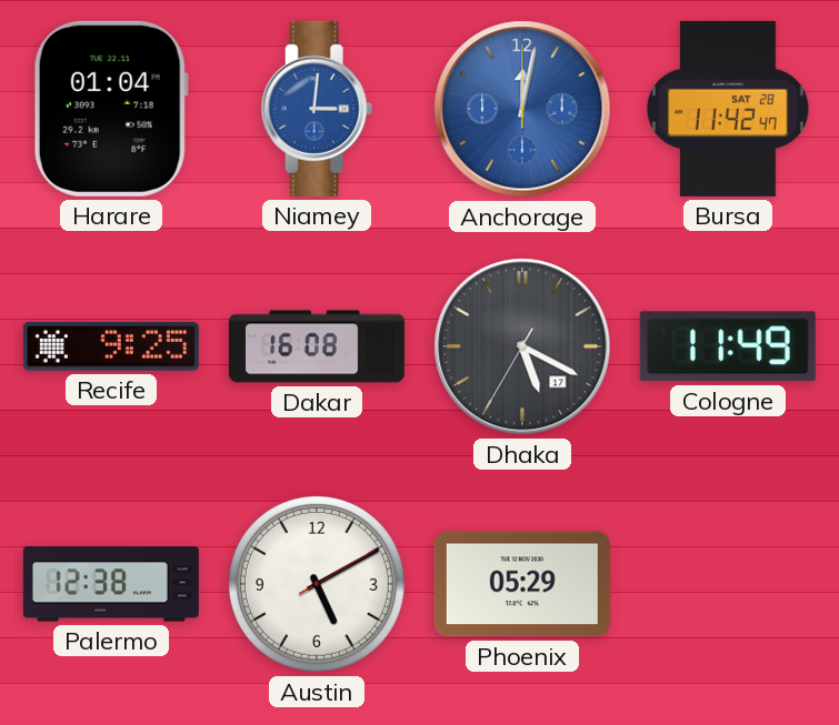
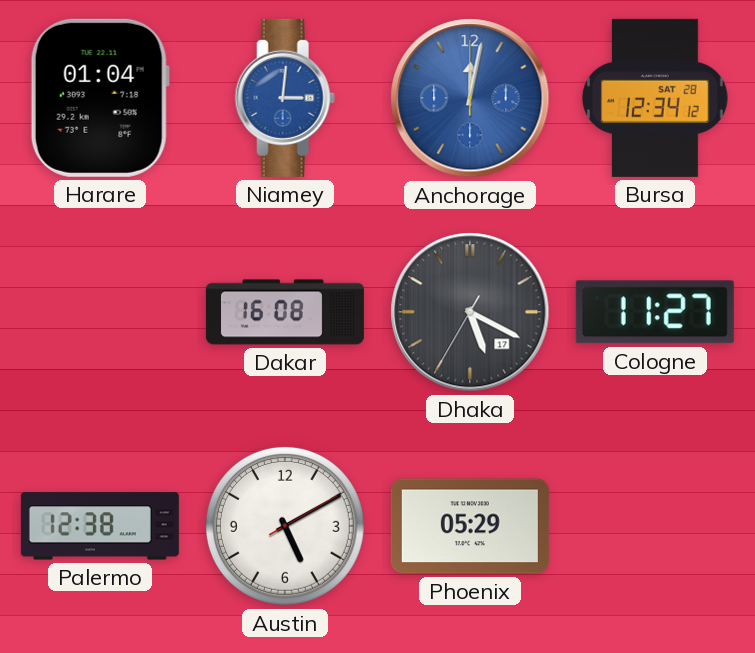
Bursa: 11:42 -> 12:34
Recife: 9:25 -> none
Cologne: 11:49 -> 11:27
